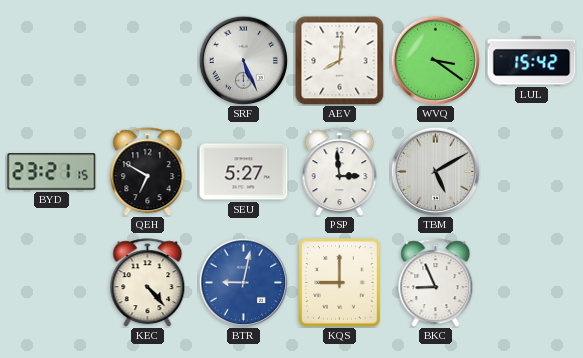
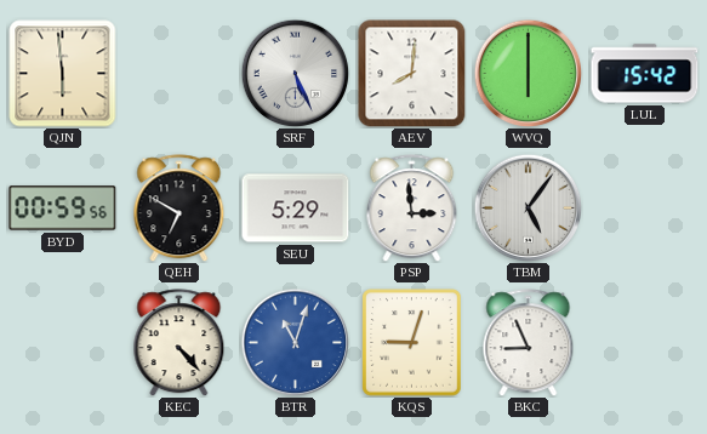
QJN: none -> 5:59
WVQ: 3:21 -> 6:00
BYD: 23:21 -> 00:59
SEU: 5:27 -> 5:29
TBM: 5:10 -> 5:06
BTR: 9:02 -> 11:03
KQS: 9:00 -> 9:03
